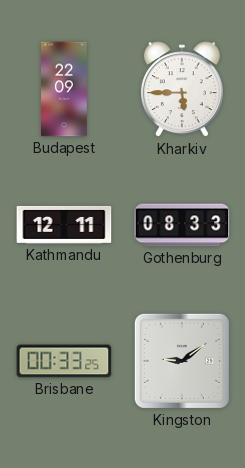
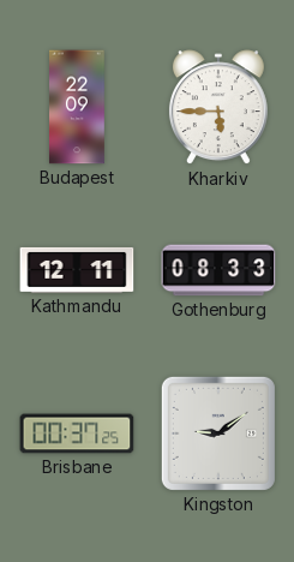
Brisbane: 00:33 -> 00:37
